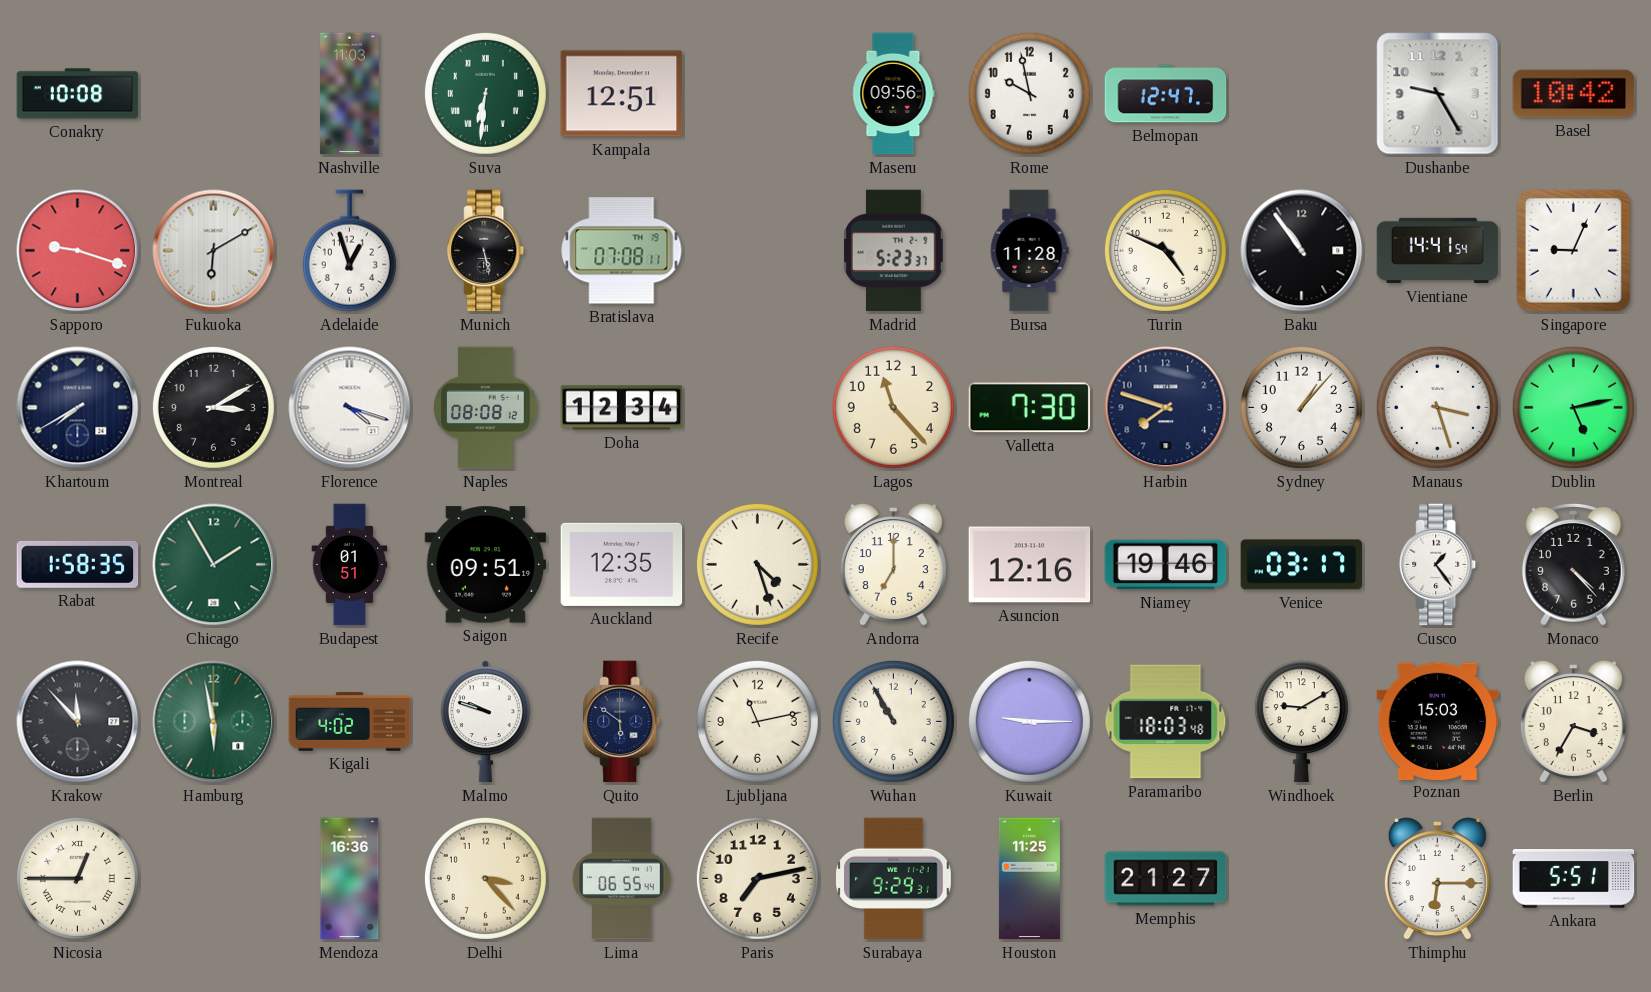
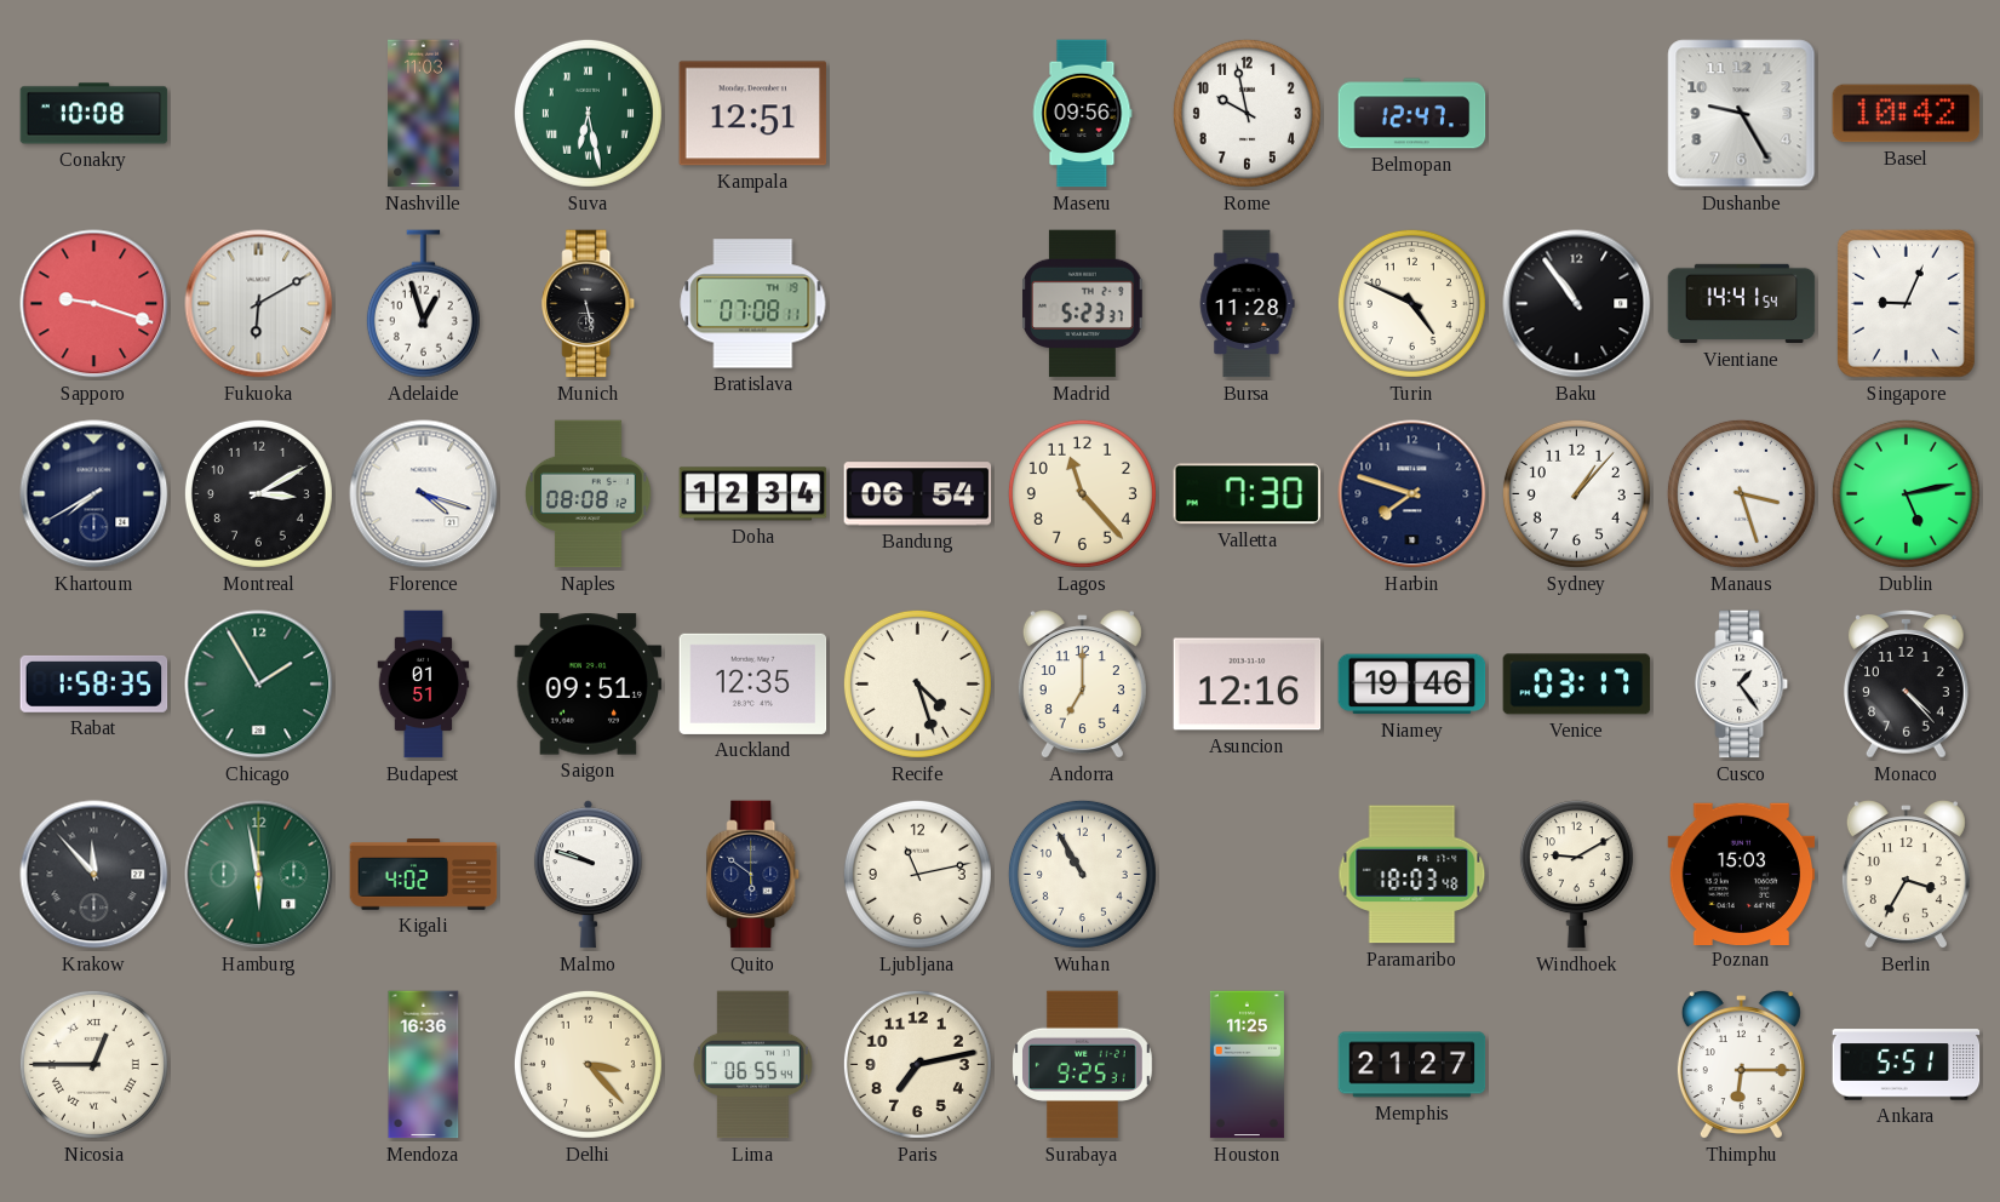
Suva: 6:31 -> 6:28
Bandung: none -> 06:54
Kuwait: 9:15 -> none
Surabaya: 9:29 -> 9:25
